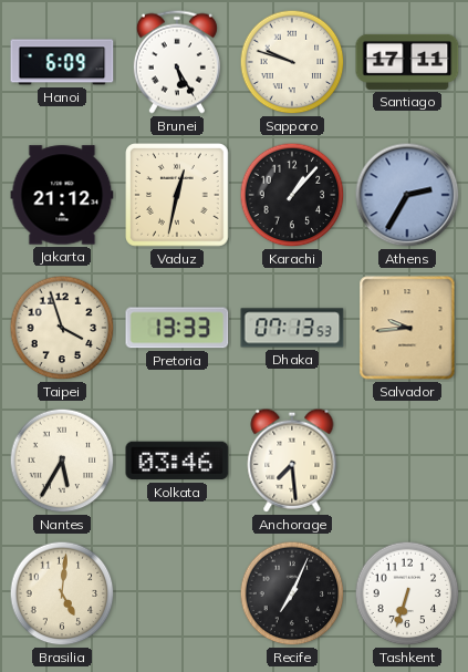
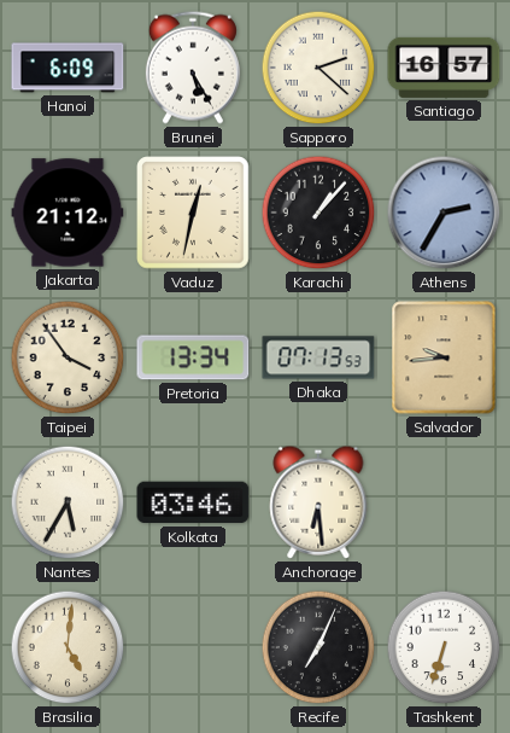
Sapporo: 9:48 -> 2:22
Santiago: 17:11 -> 16:57
Taipei: 3:57 -> 3:54
Pretoria: 13:33 -> 13:34
Anchorage: 7:29 -> 6:29
